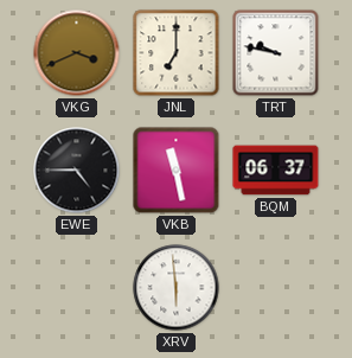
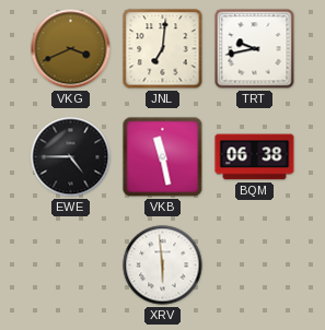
JNL: 7:00 -> 7:01
TRT: 9:47 -> 9:43
BQM: 06:37 -> 06:38
